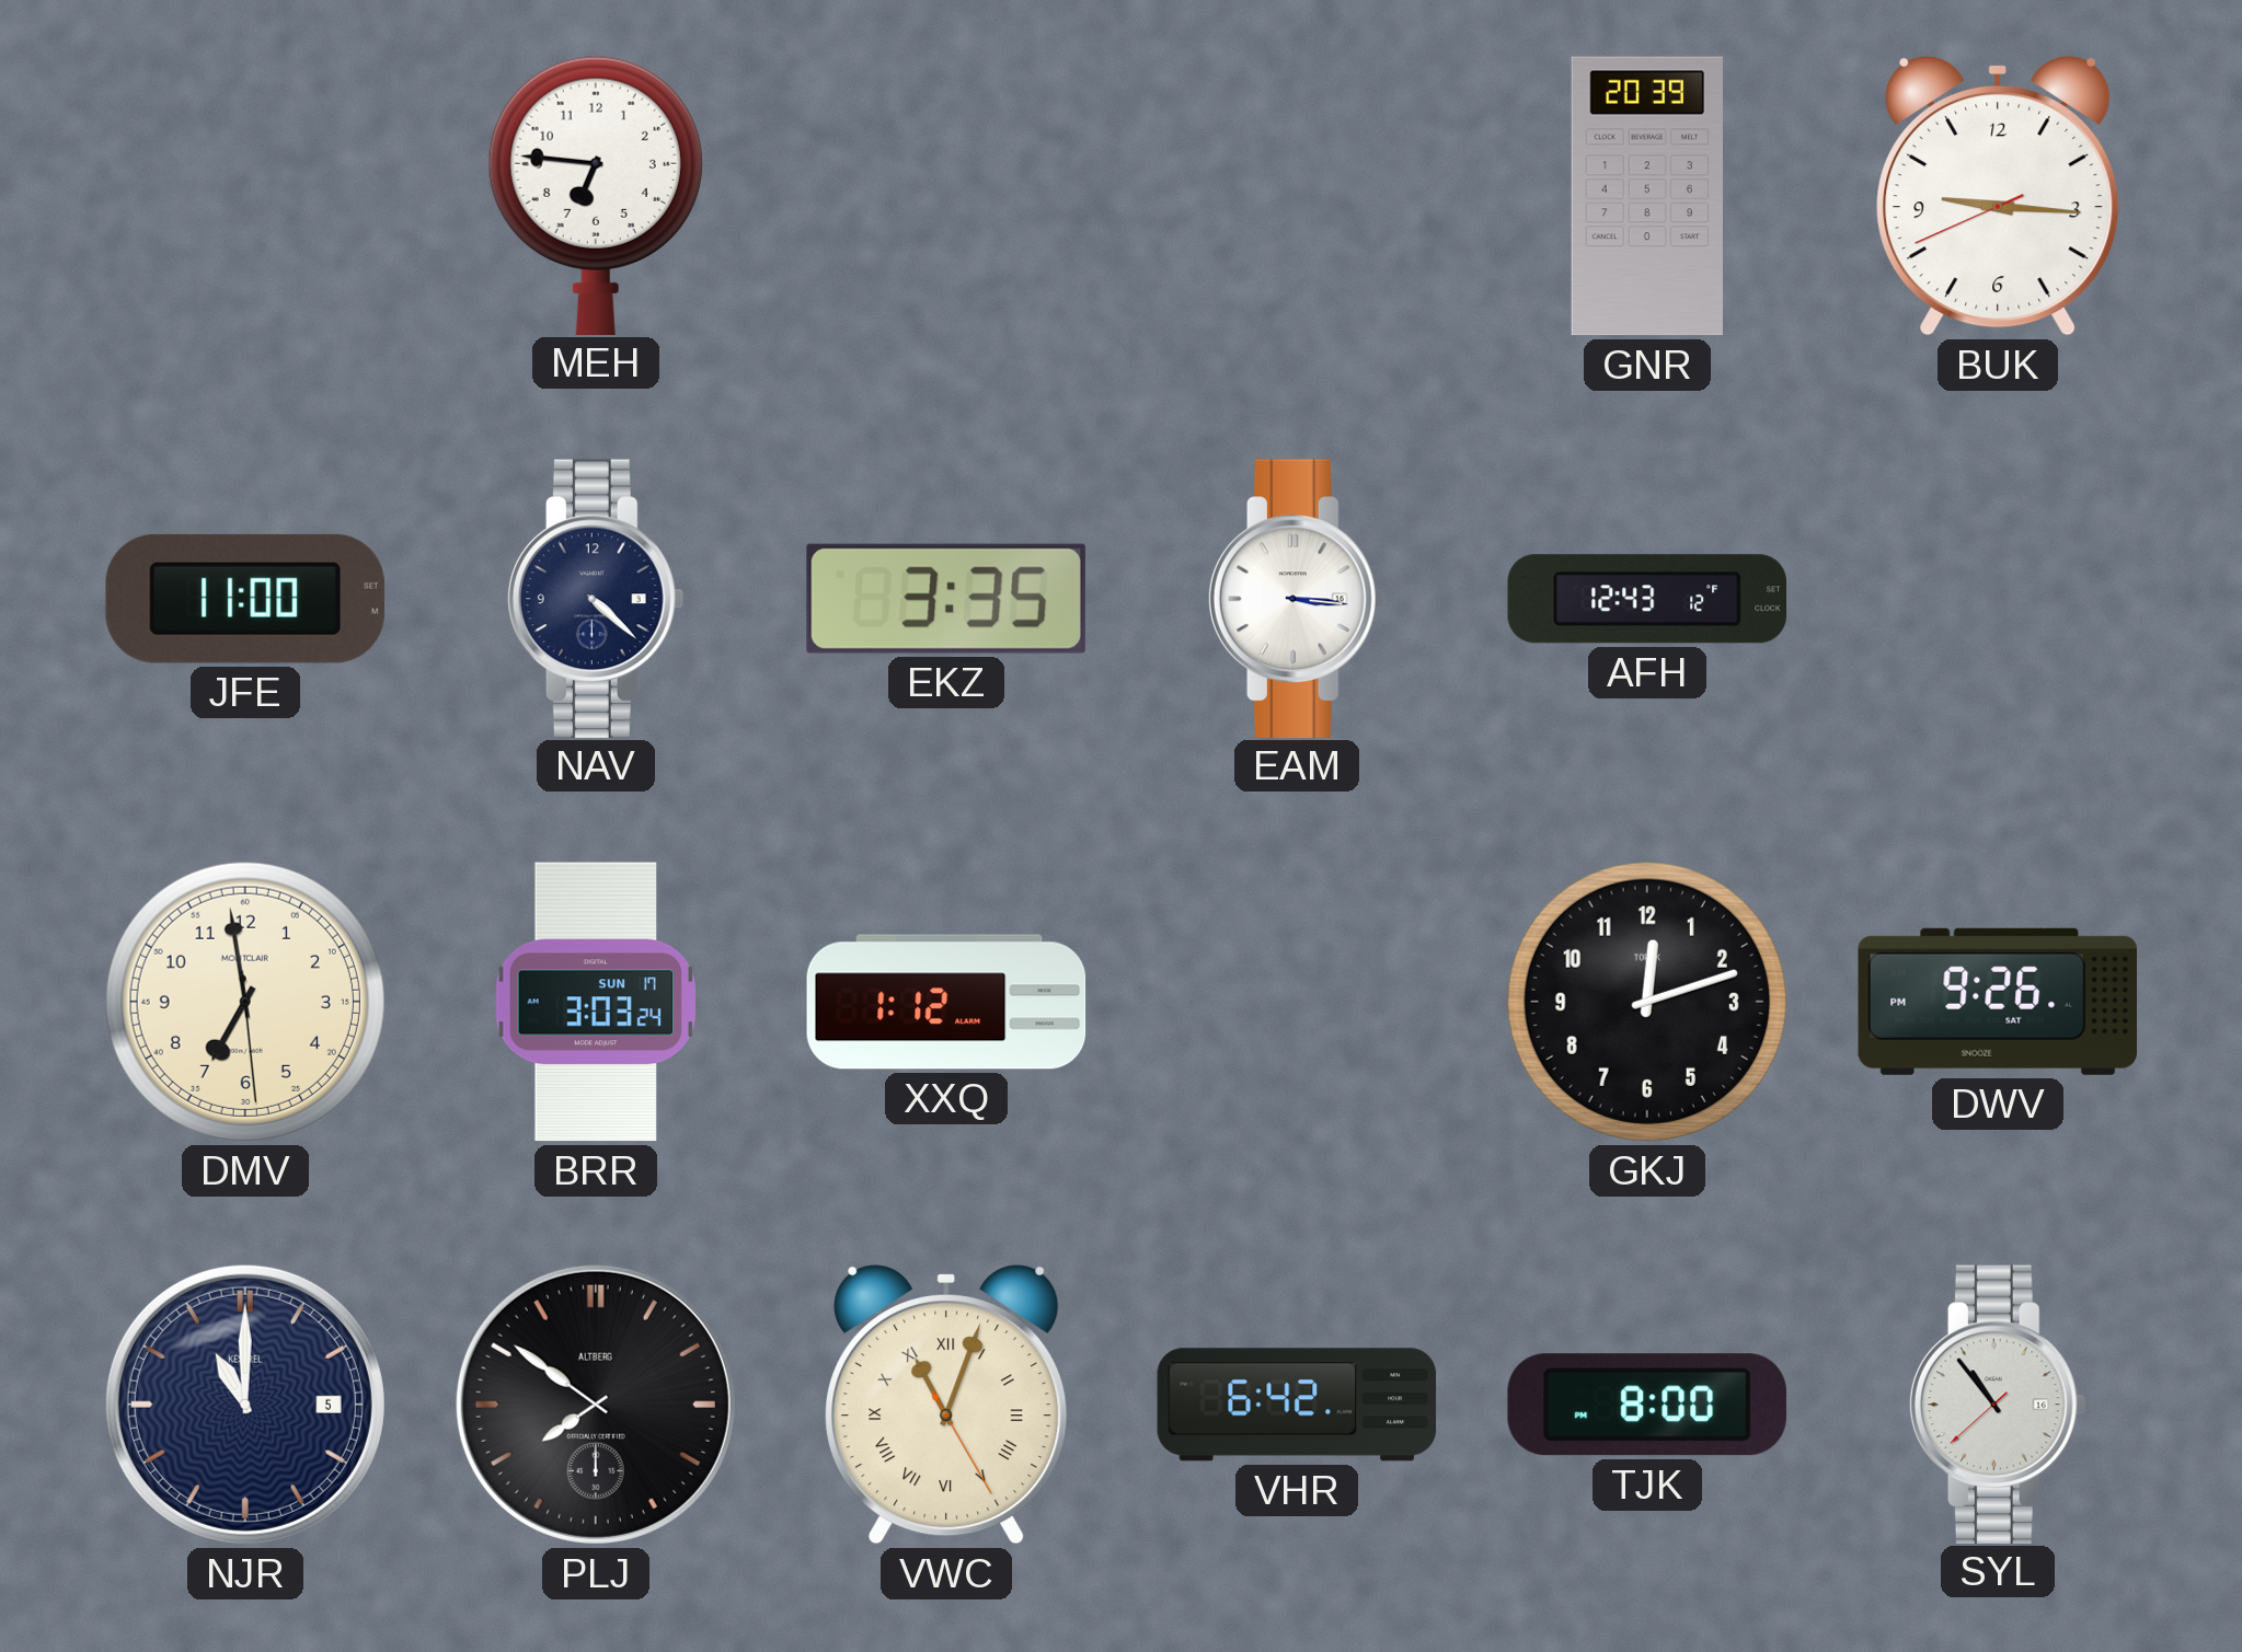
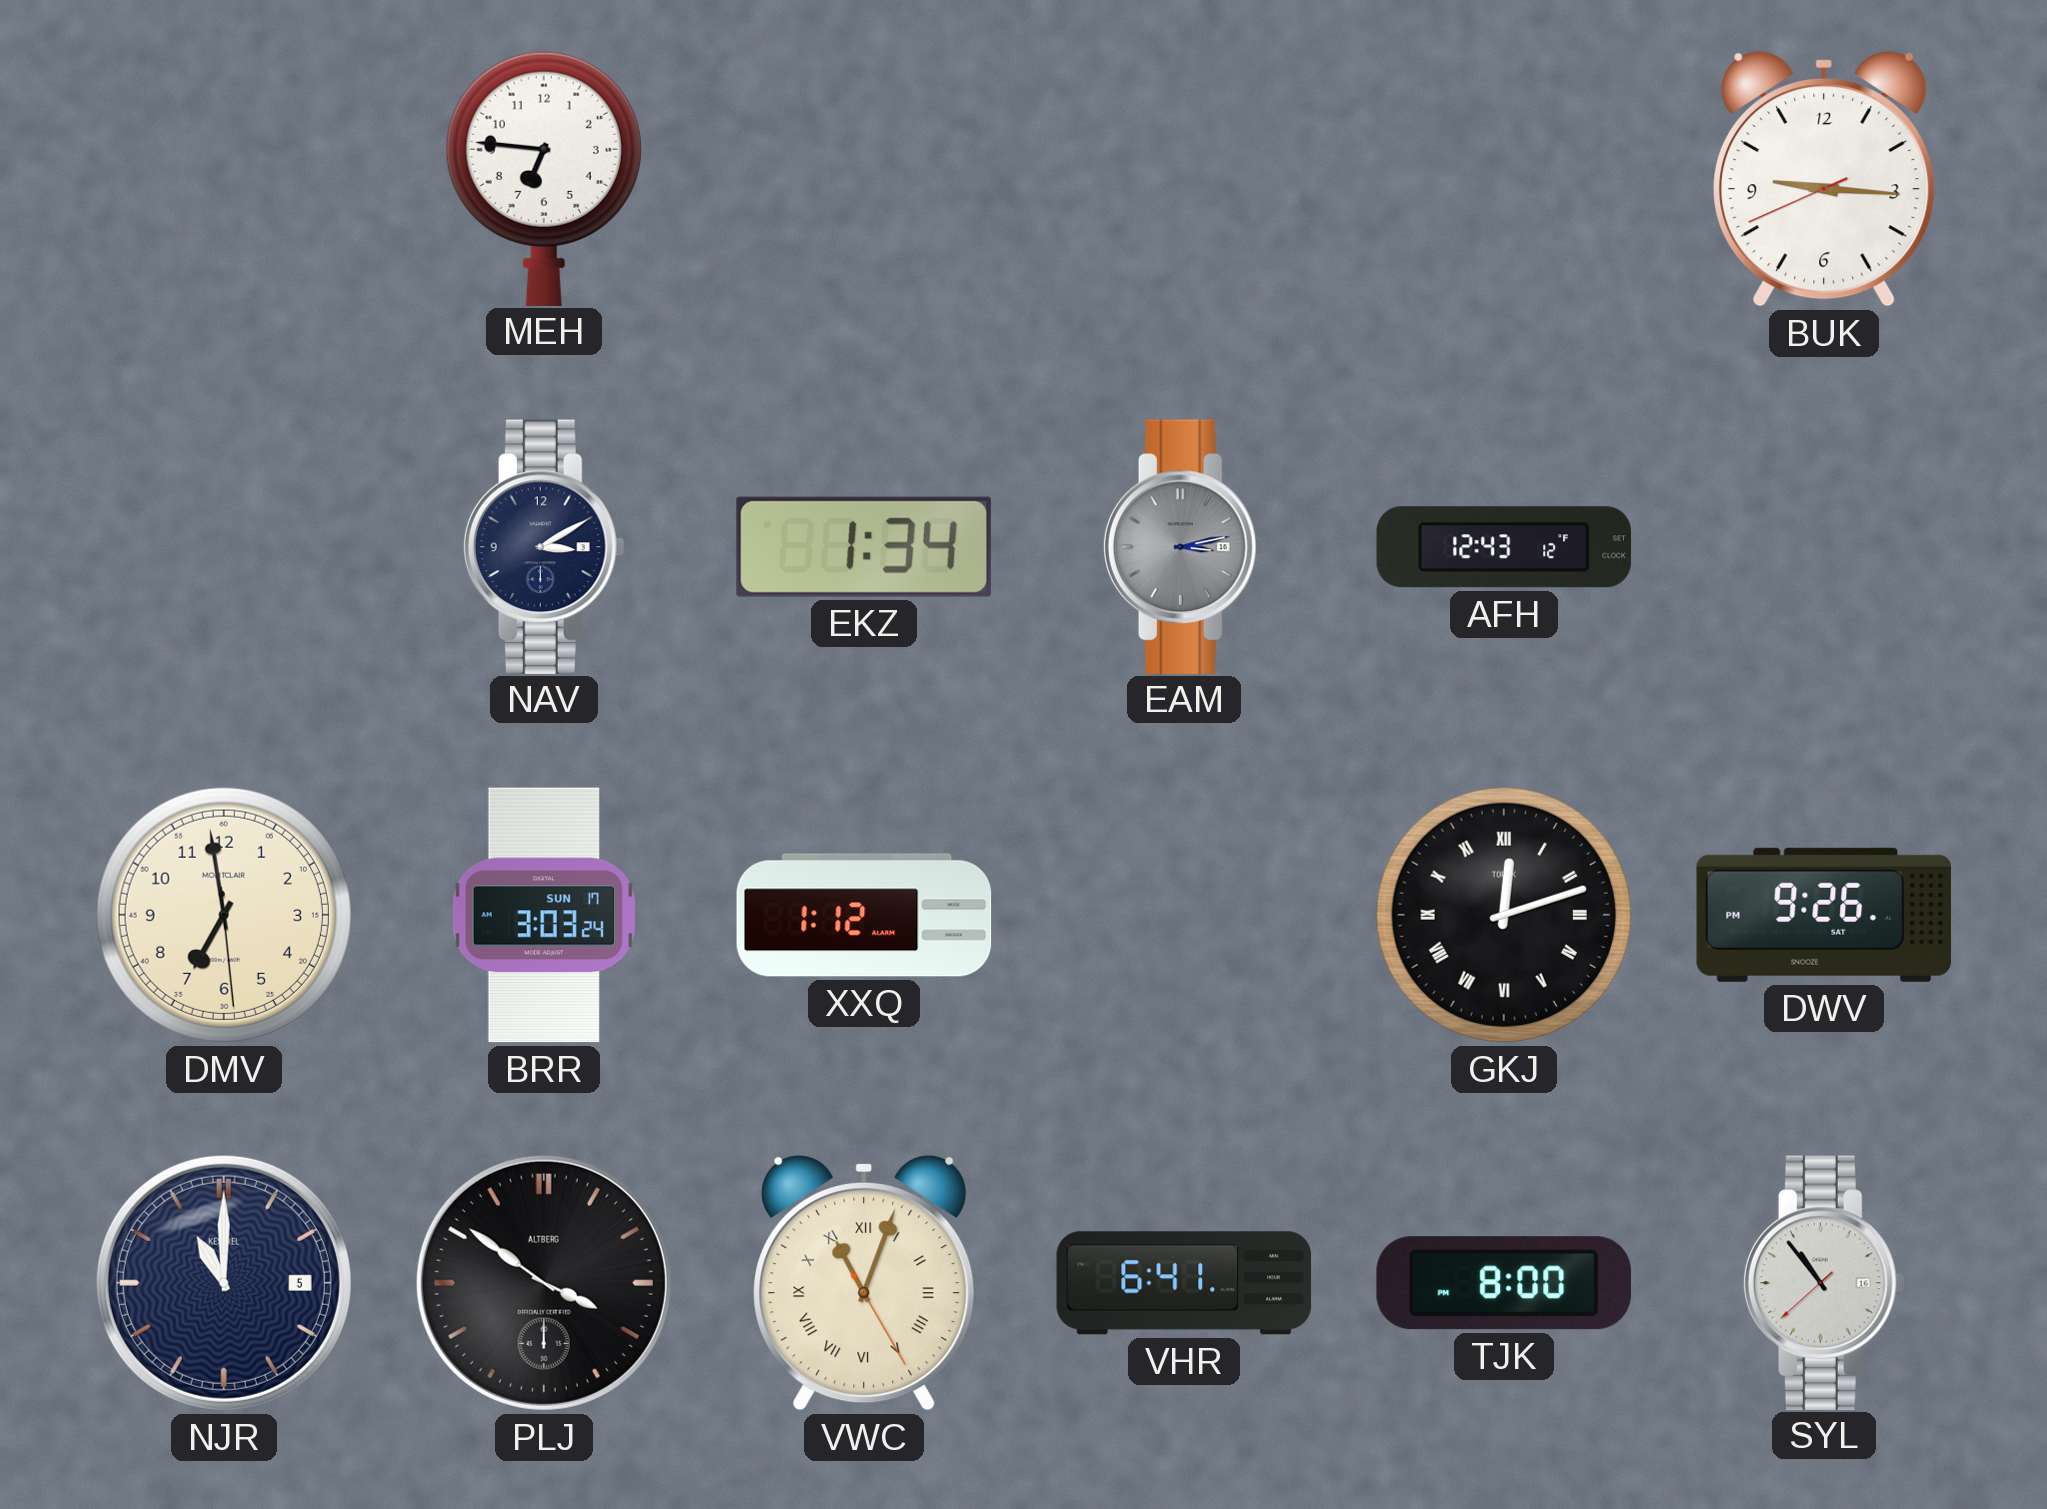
GNR: 20:39 -> none
JFE: 11:00 -> none
NAV: 4:22 -> 3:10
EKZ: 3:35 -> 1:34
EAM: 3:16 -> 3:13
EAM dial: white -> grey
GKJ numerals: Arabic -> Roman
PLJ: 7:51 -> 3:51
VHR: 6:42 -> 6:41
